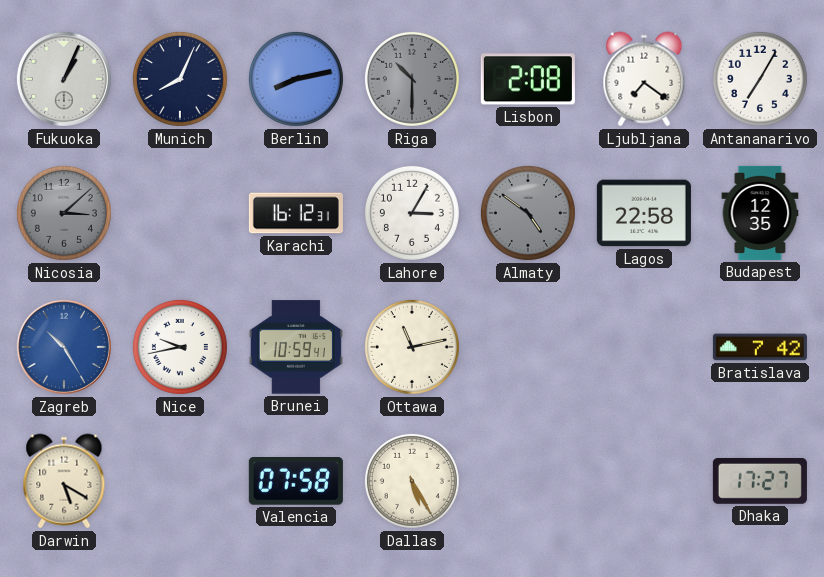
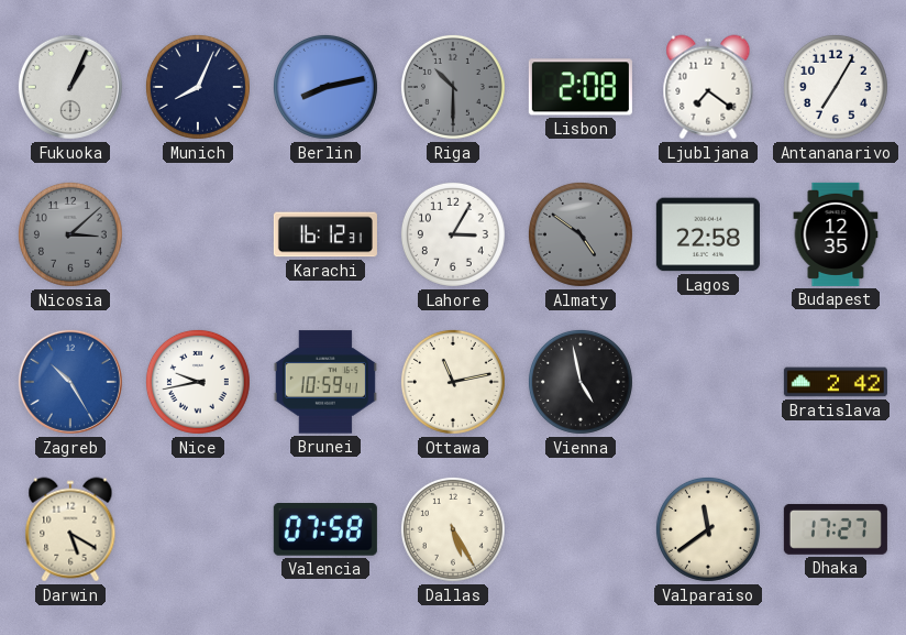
Vienna: none -> 4:58
Bratislava: 7:42 -> 2:42
Valparaiso: none -> 11:39
